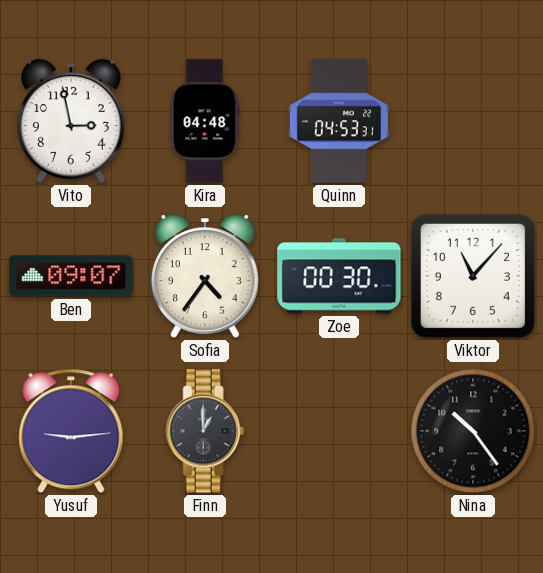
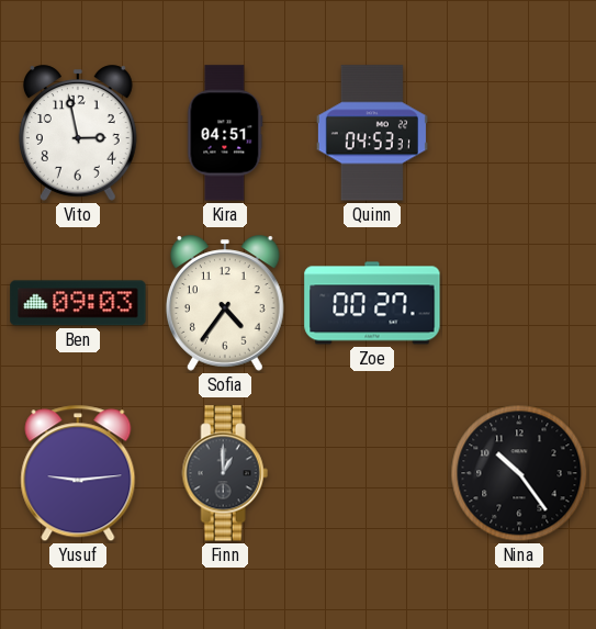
Kira: 04:48 -> 04:51
Ben: 09:07 -> 09:03
Zoe: 00:30 -> 00:27
Viktor: 11:07 -> none
